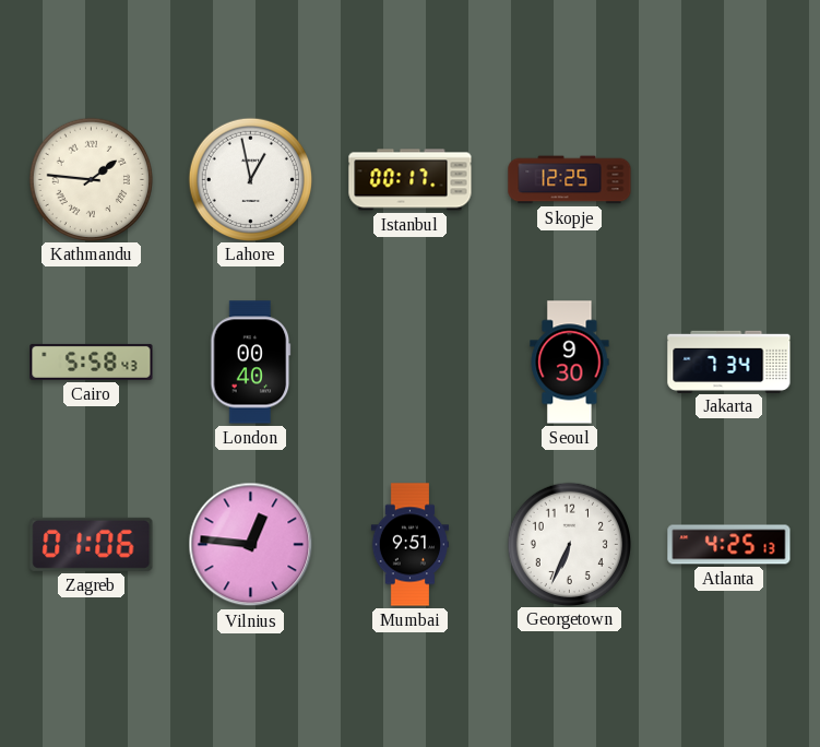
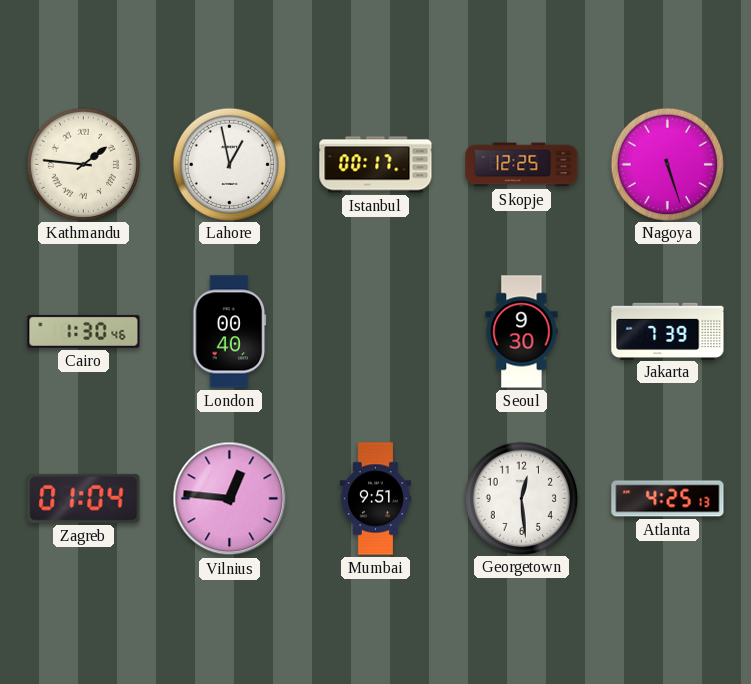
Nagoya: none -> 5:27
Cairo: 5:58 -> 1:30
Jakarta: 7:34 -> 7:39
Zagreb: 01:06 -> 01:04
Georgetown: 6:34 -> 12:29
